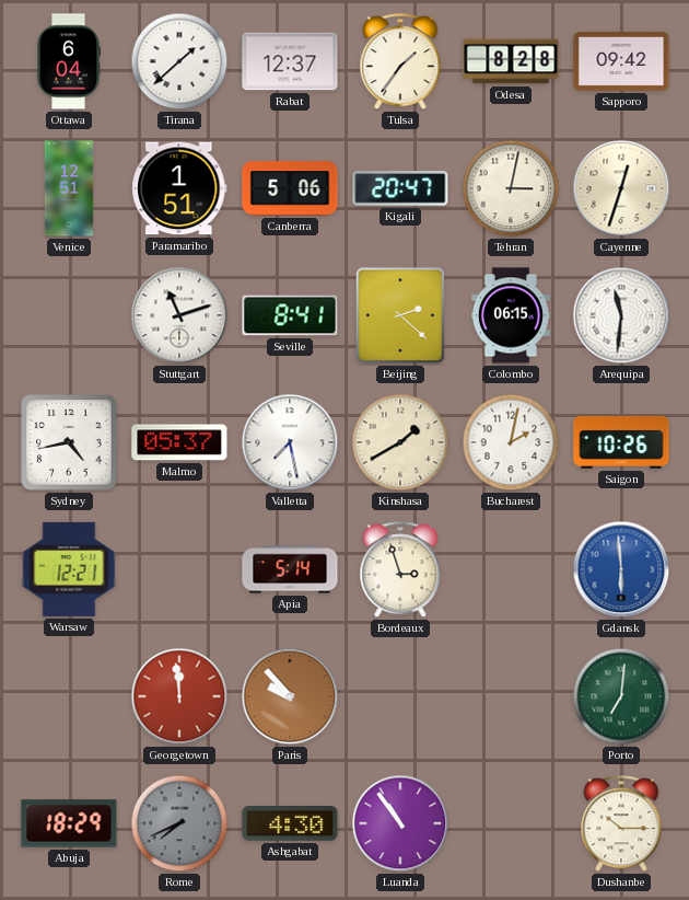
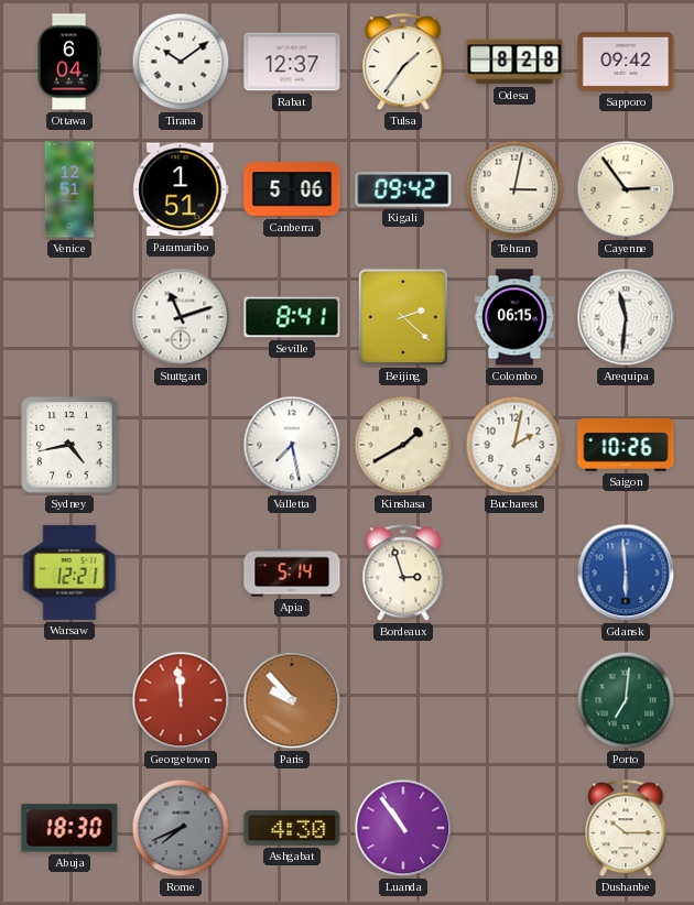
Tirana: 1:38 -> 10:09
Kigali: 20:47 -> 09:42
Cayenne: 12:33 -> 2:54
Malmo: 05:37 -> none
Abuja: 18:29 -> 18:30
